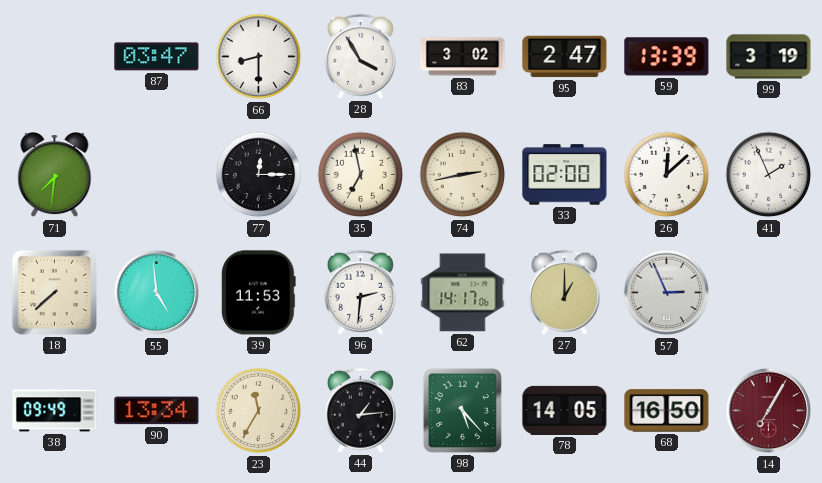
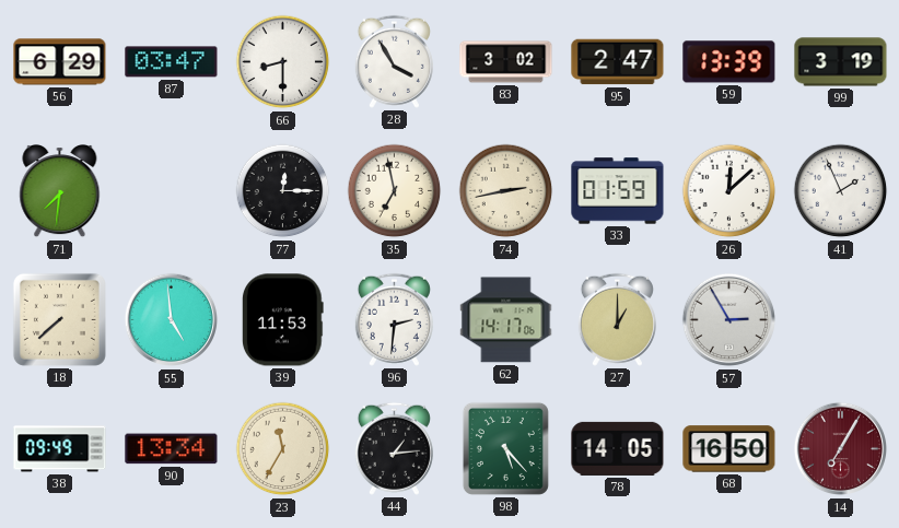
56: none -> 6:29
33: 02:00 -> 01:59
57: 2:56 -> 2:55
